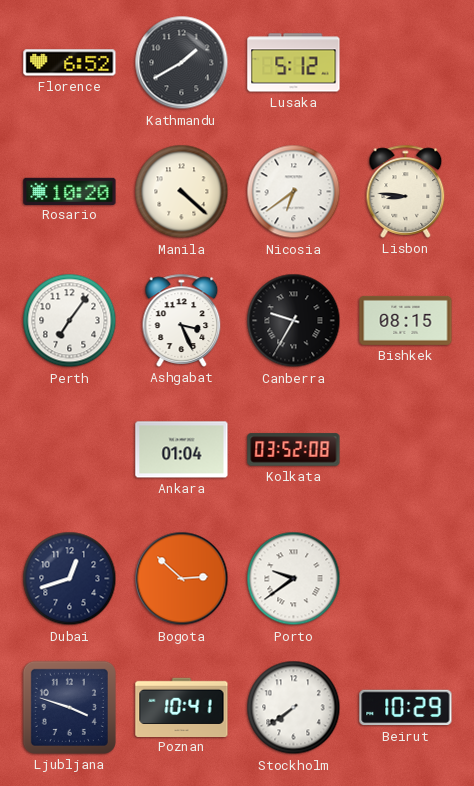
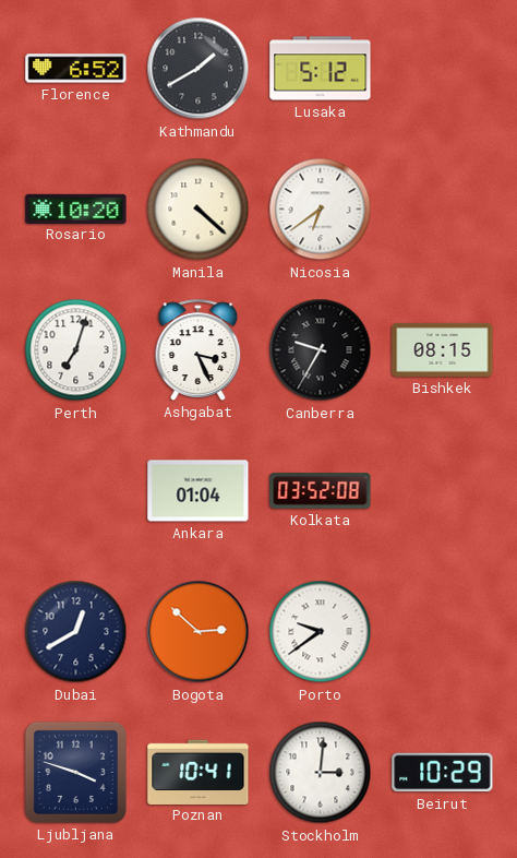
Lisbon: 8:46 -> none
Perth: 7:06 -> 7:03
Dubai: 12:42 -> 12:40
Stockholm: 7:39 -> 3:01
